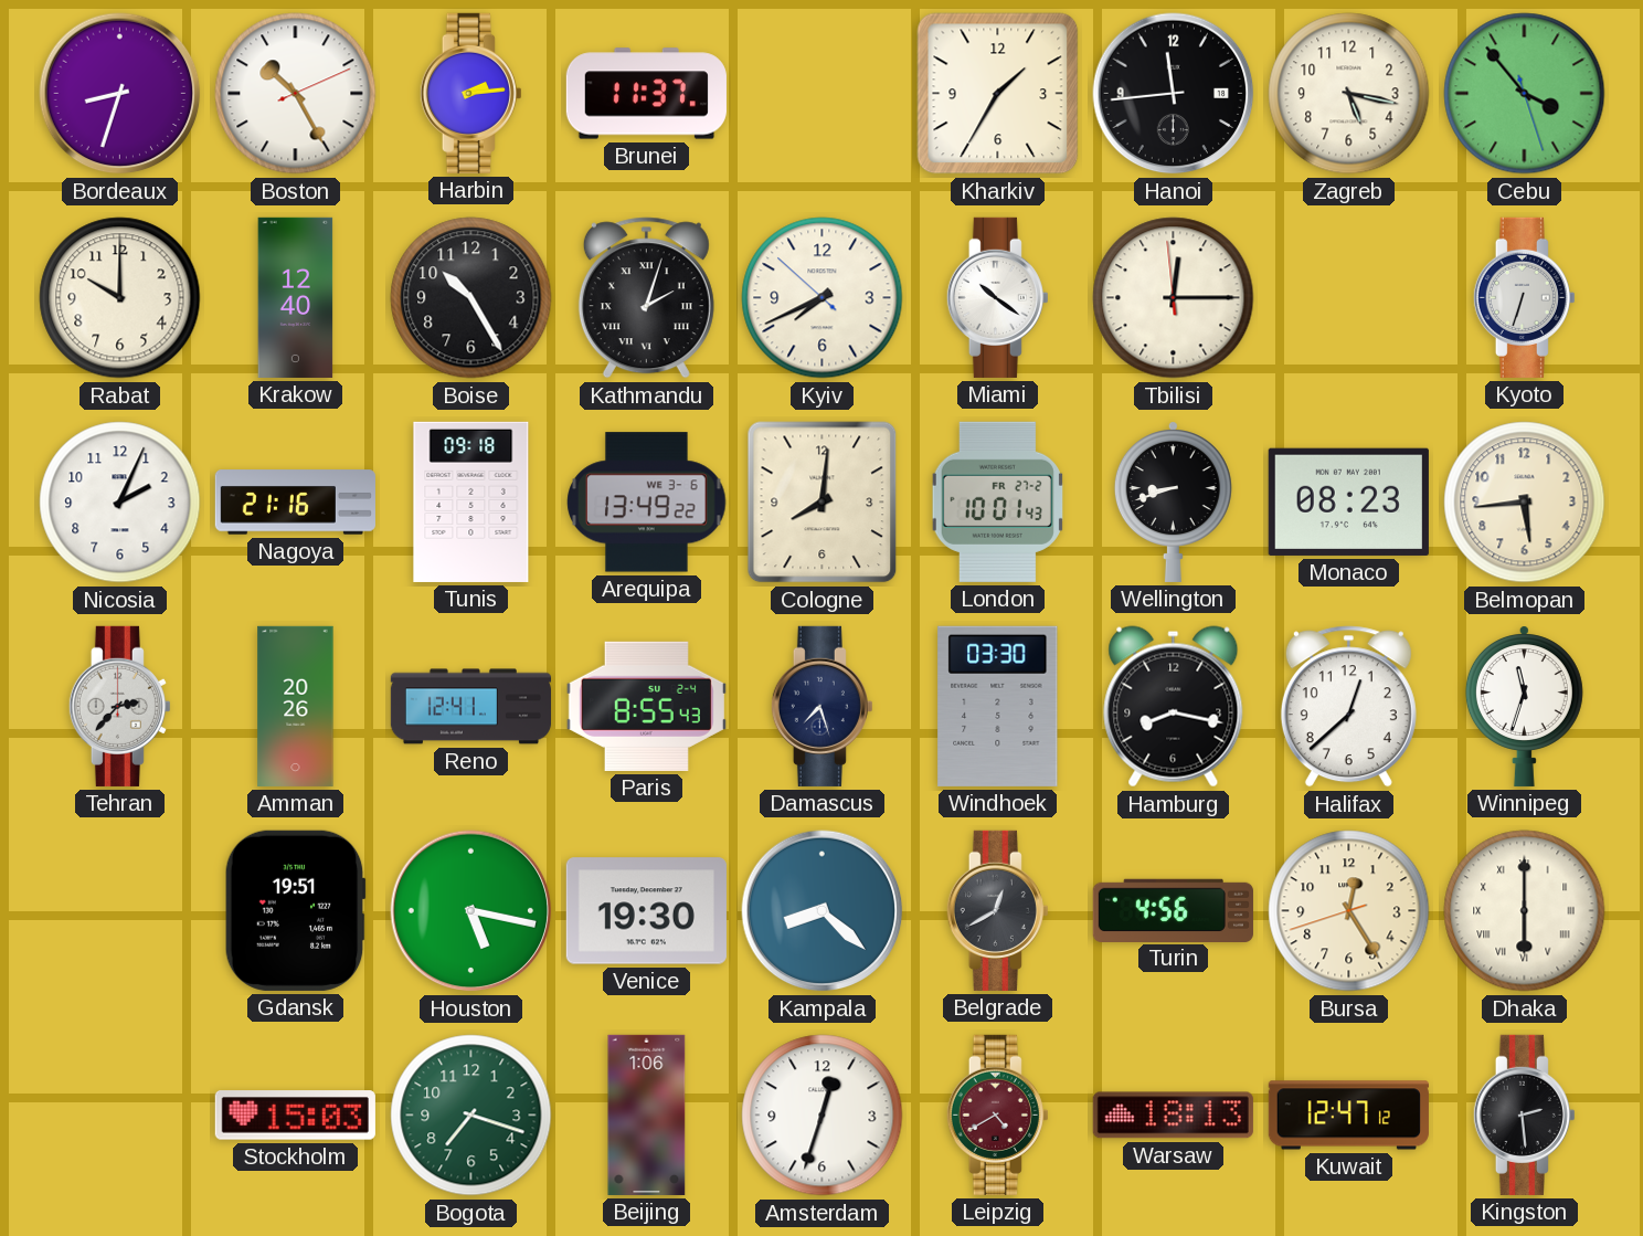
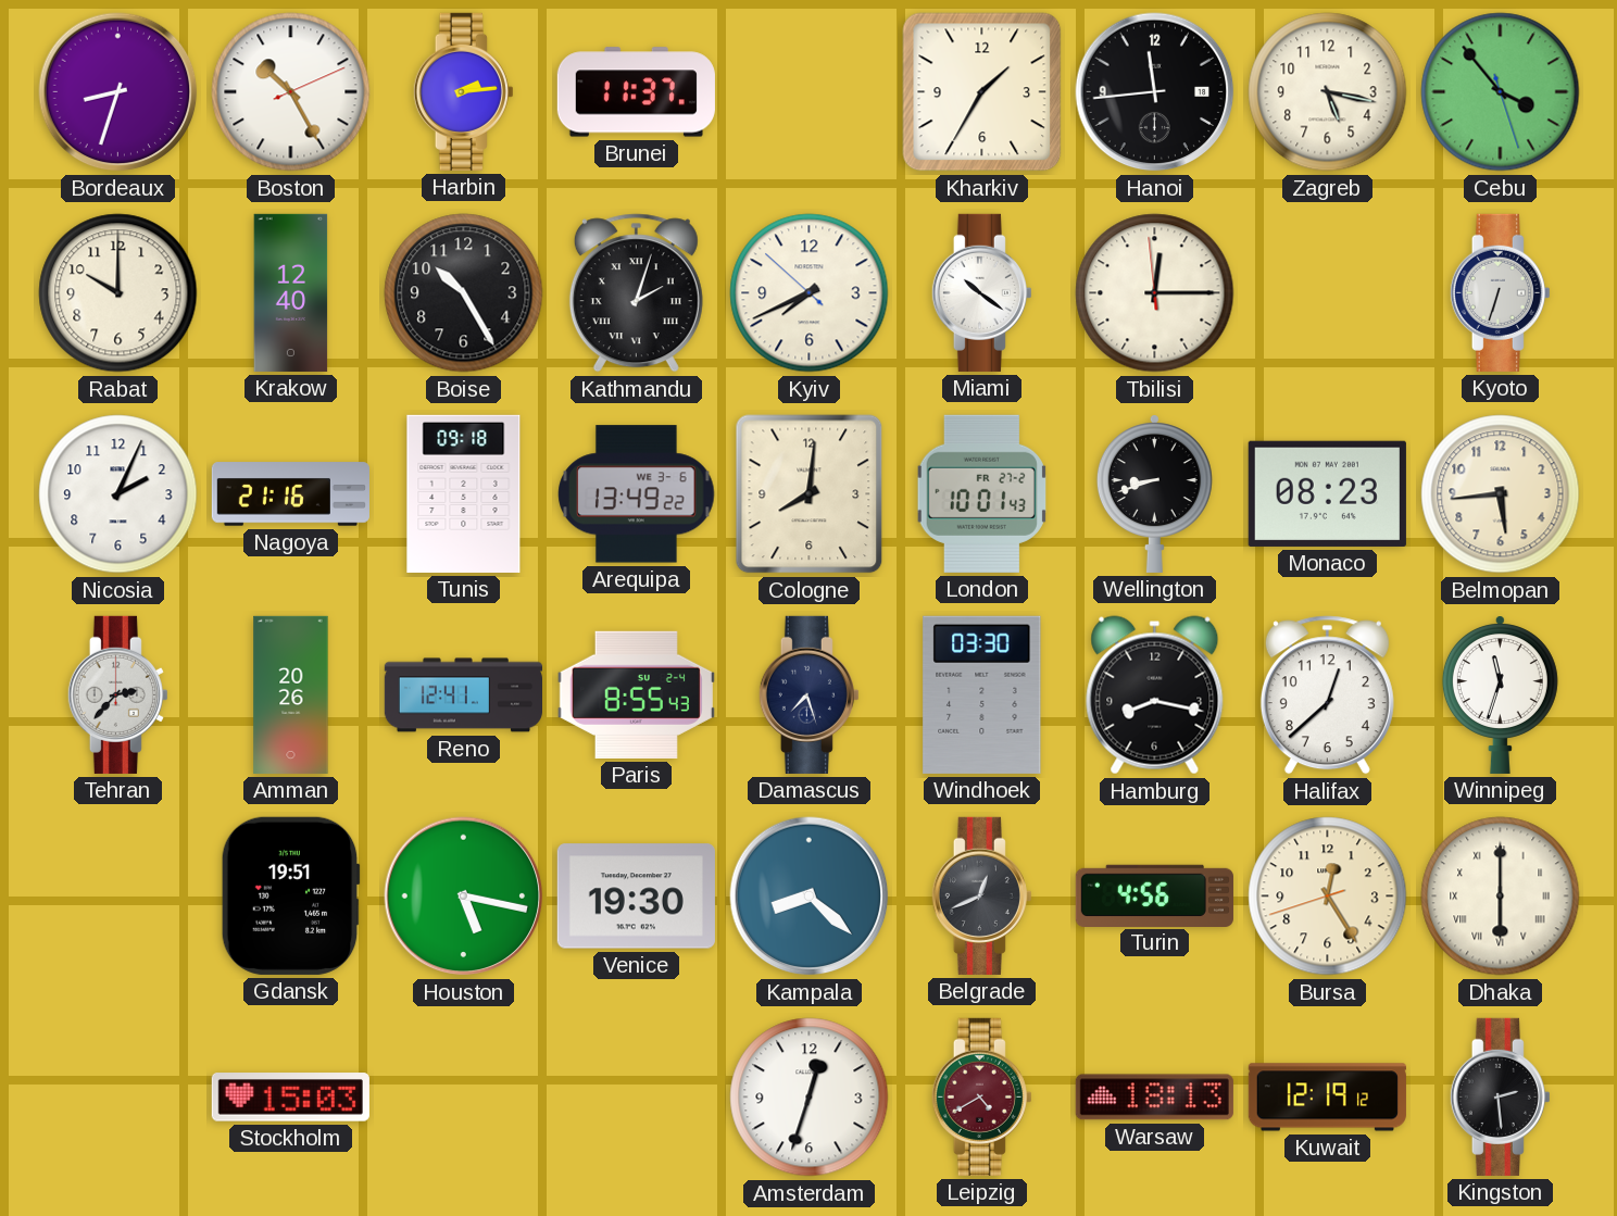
Belgrade: 12:40 -> 12:41
Bogota: 7:18 -> none
Beijing: 1:06 -> none
Kuwait: 12:47 -> 12:19
